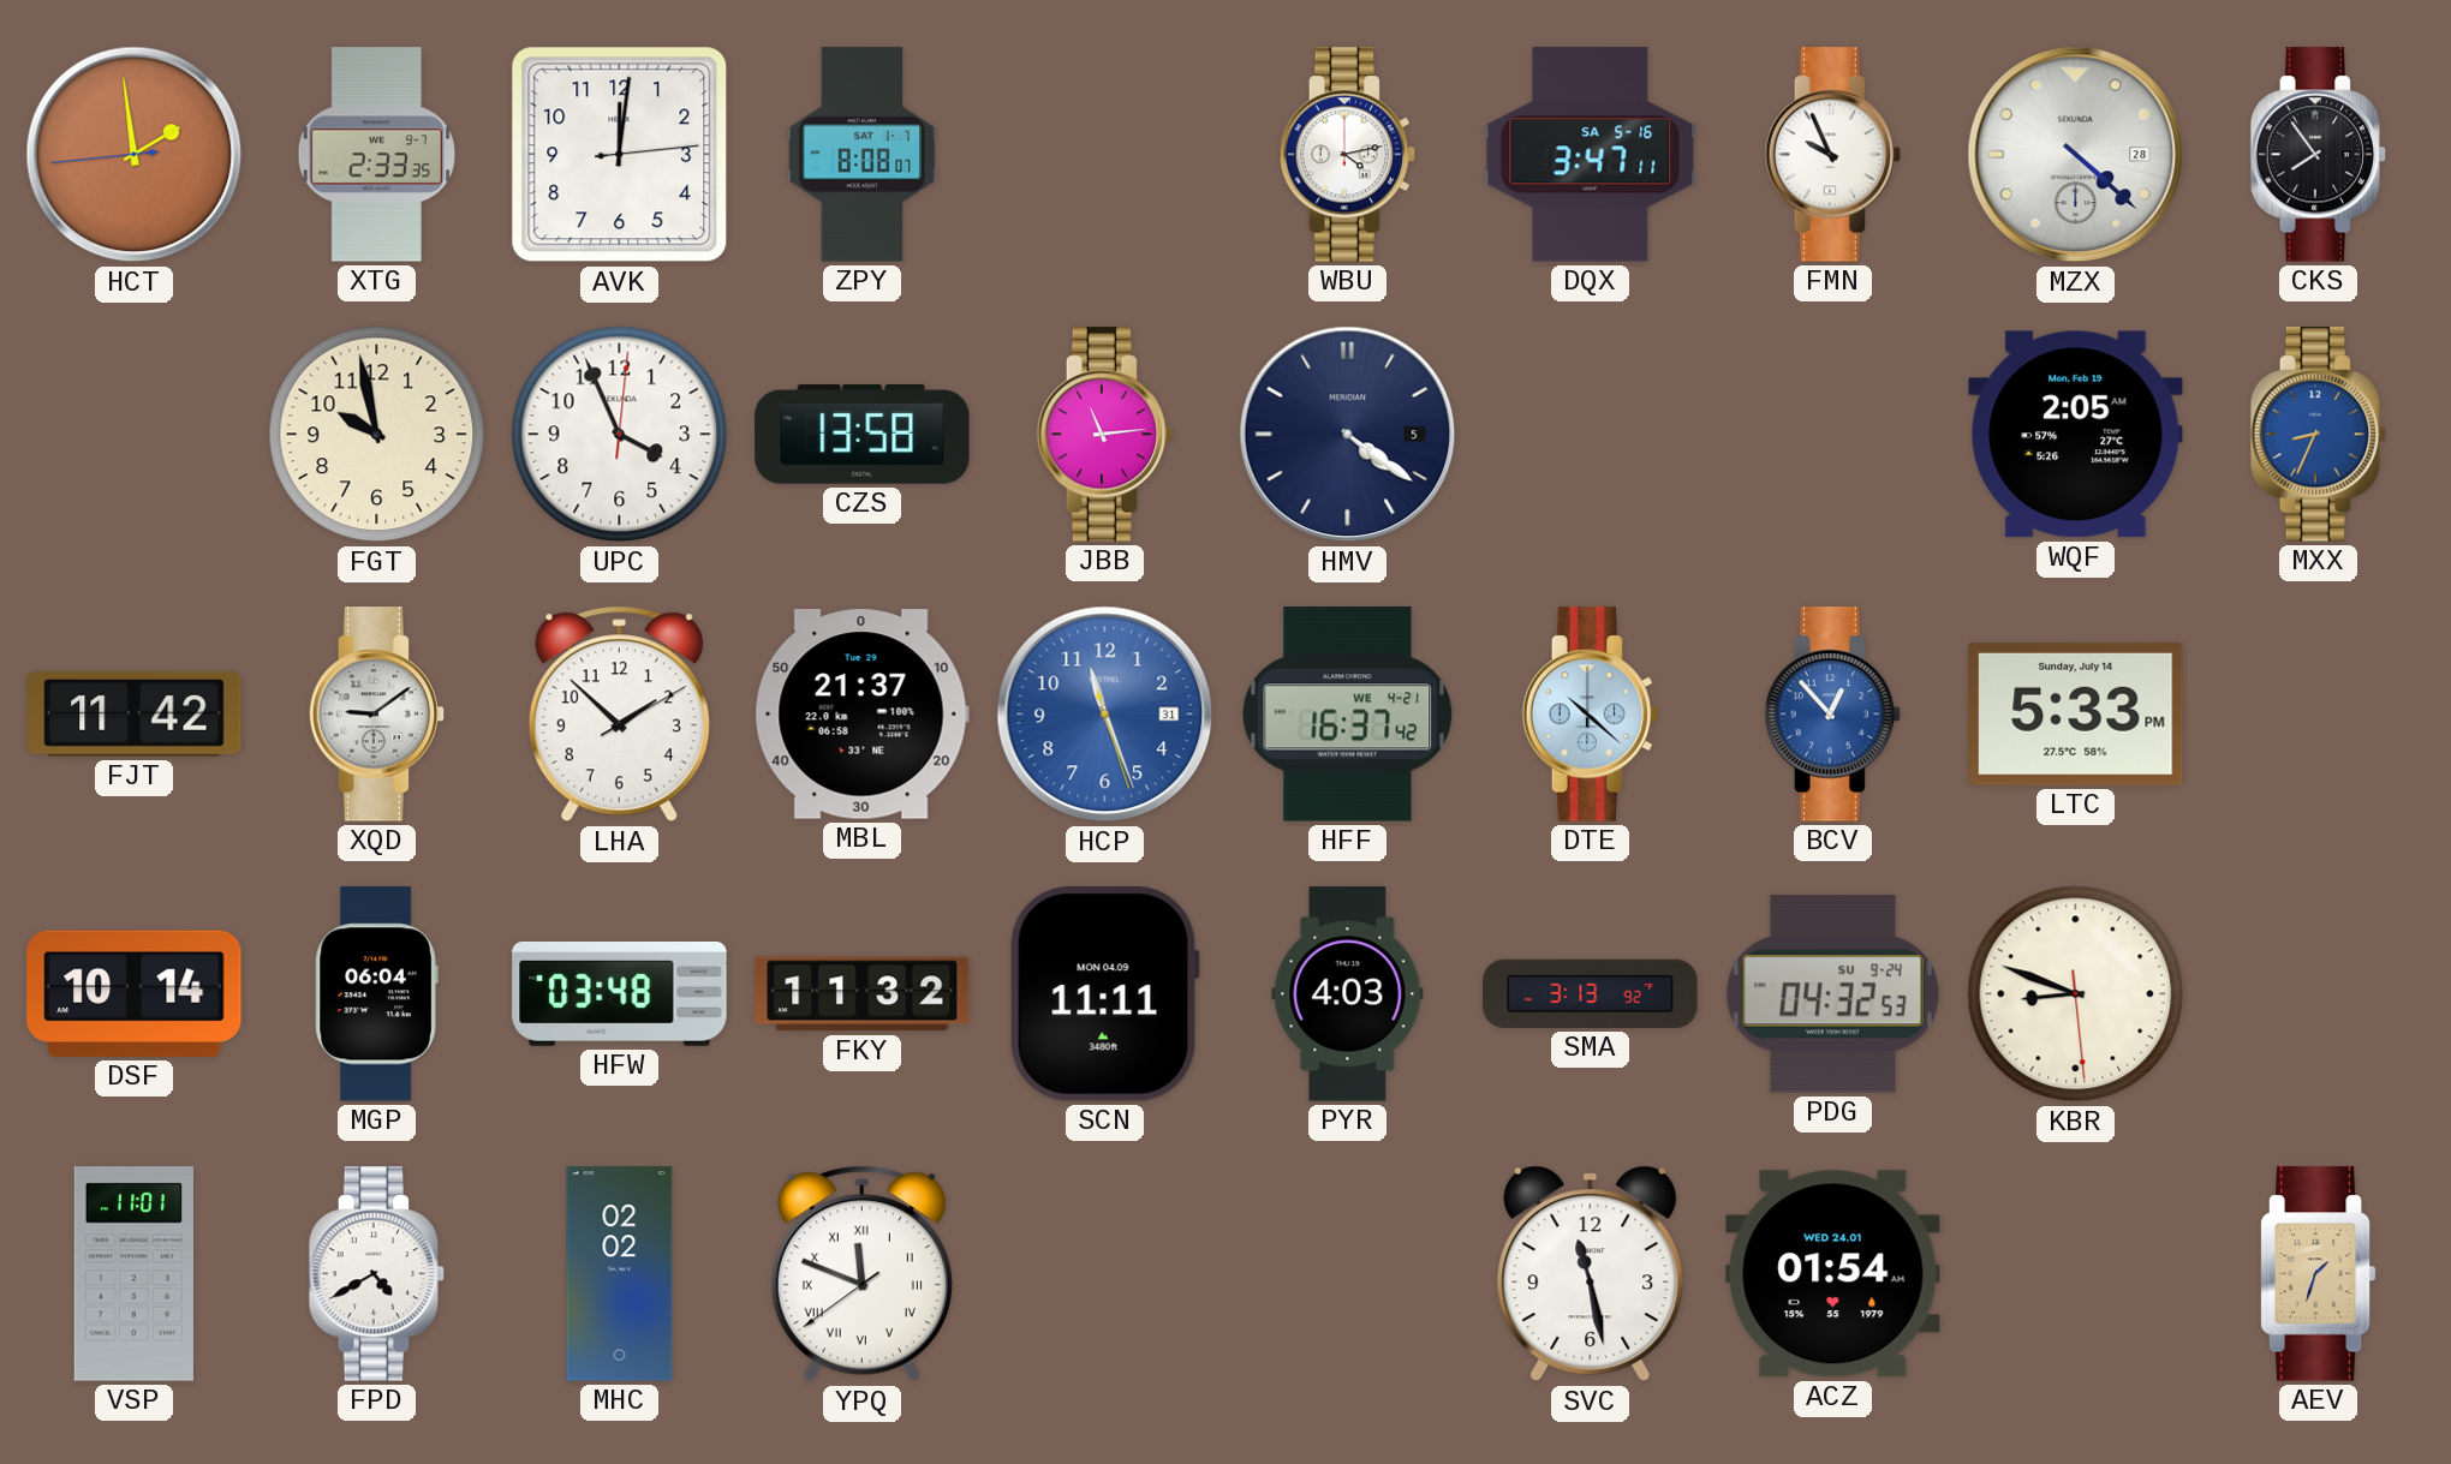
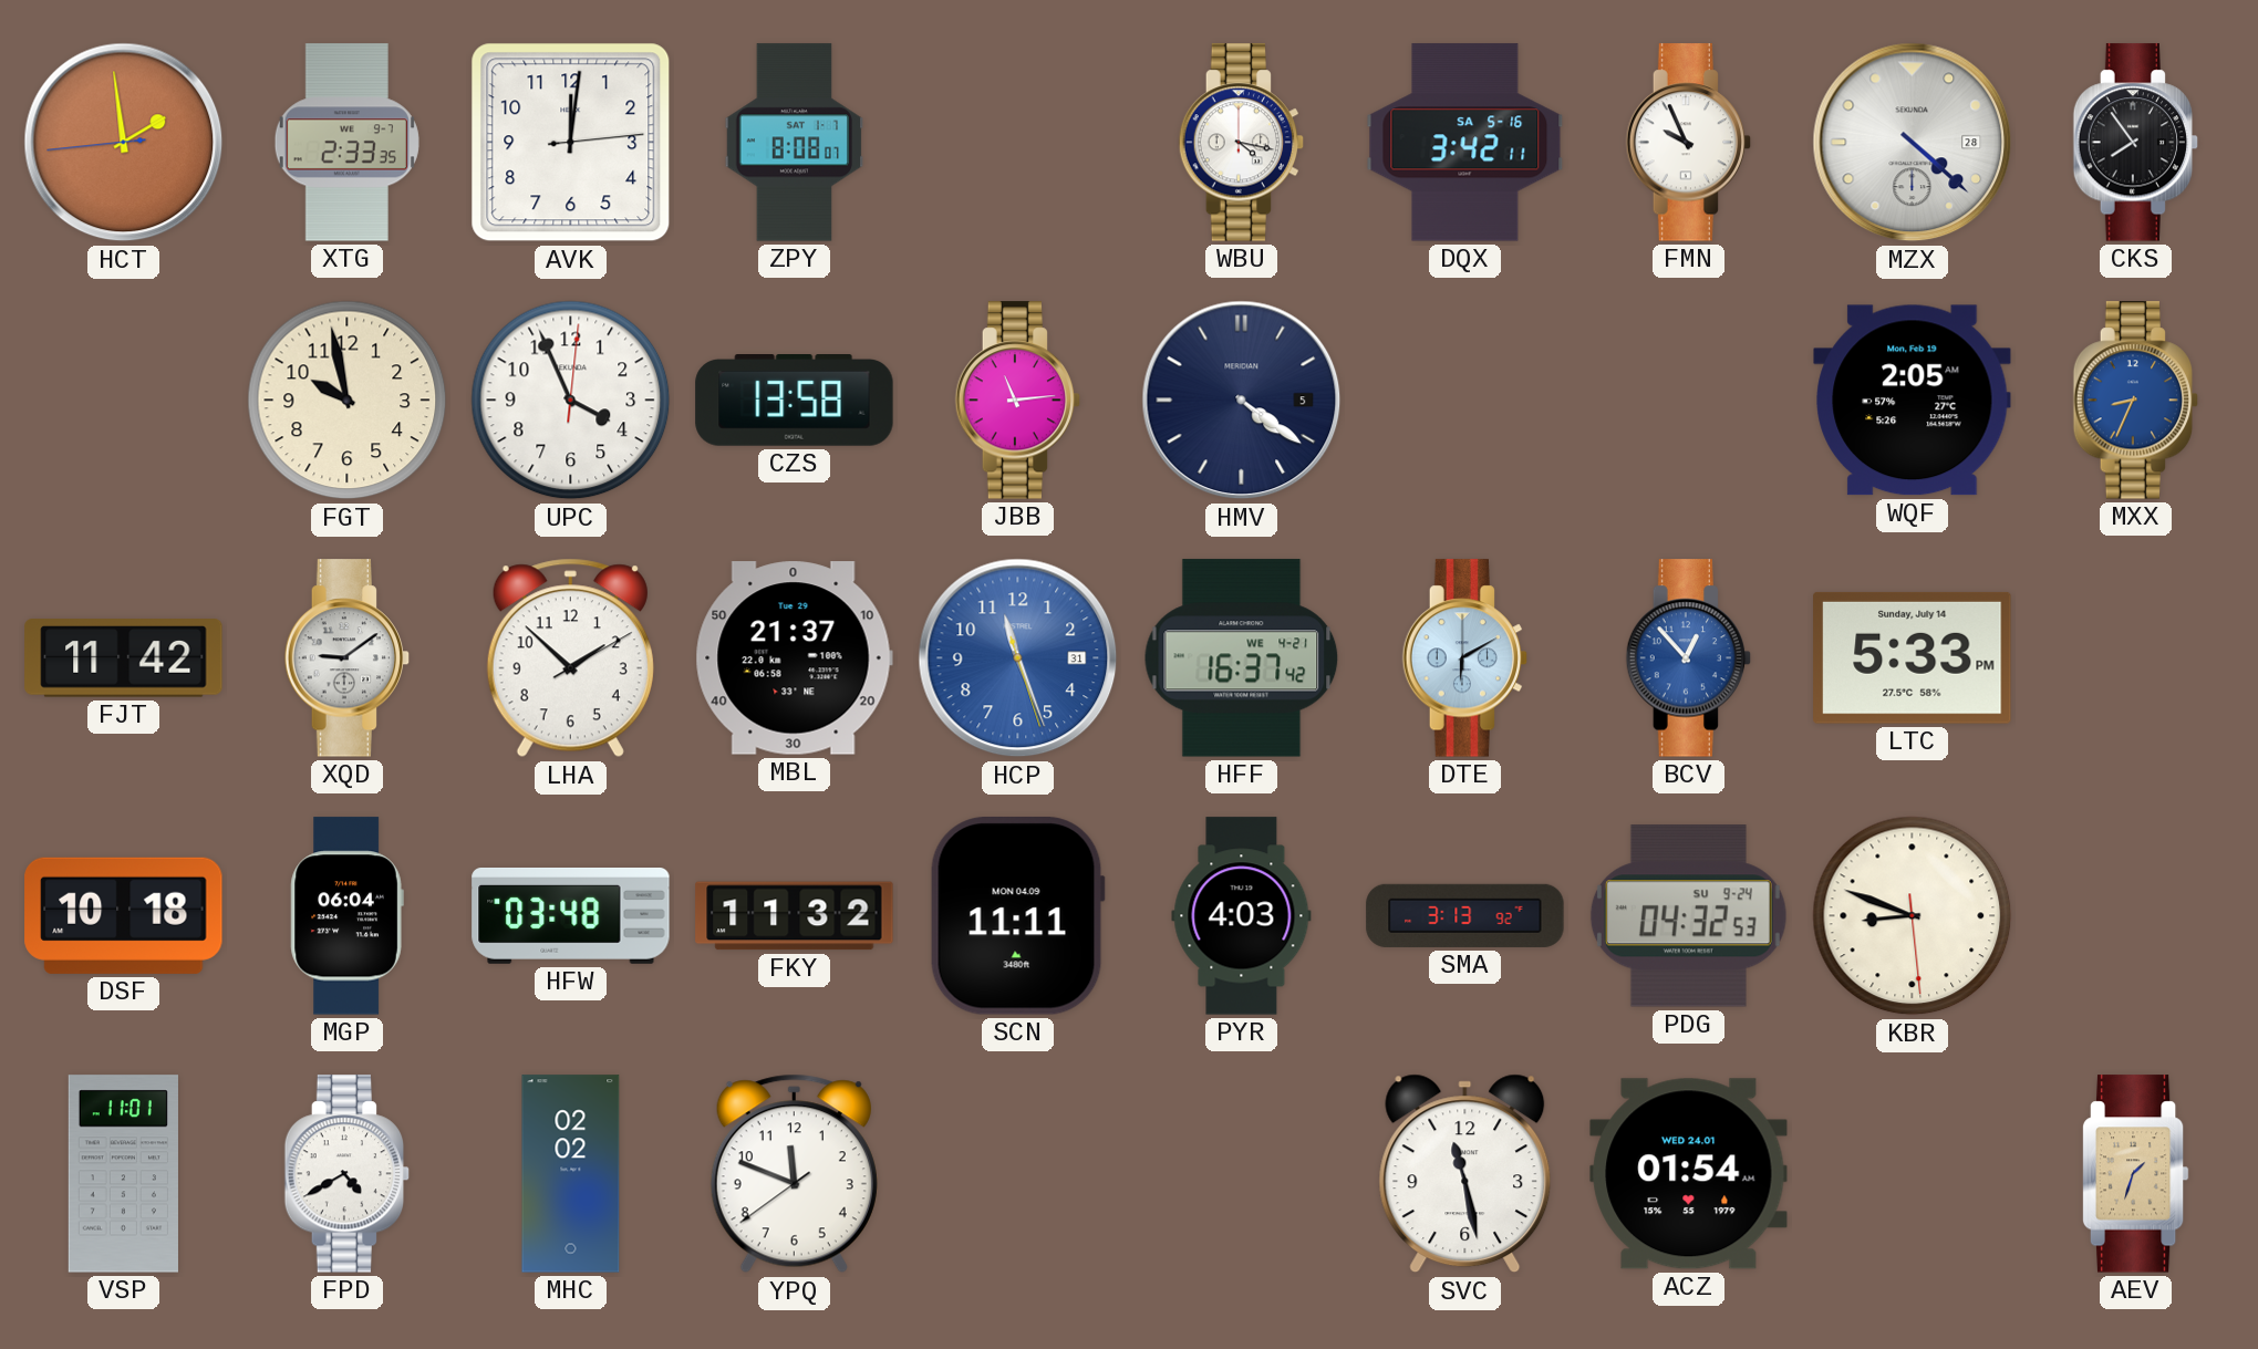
WBU: 4:13 -> 4:17
DQX: 3:47 -> 3:42
DTE: 10:22 -> 6:10
DSF: 10:14 -> 10:18
YPQ numerals: Roman -> Arabic
